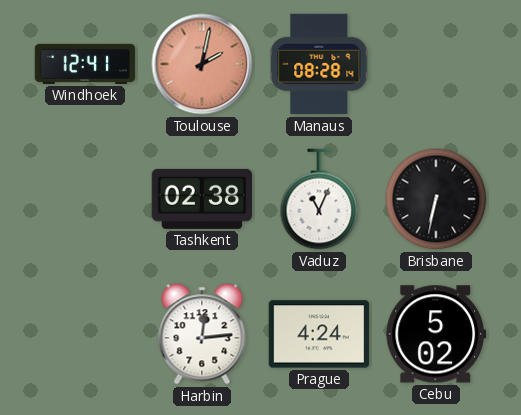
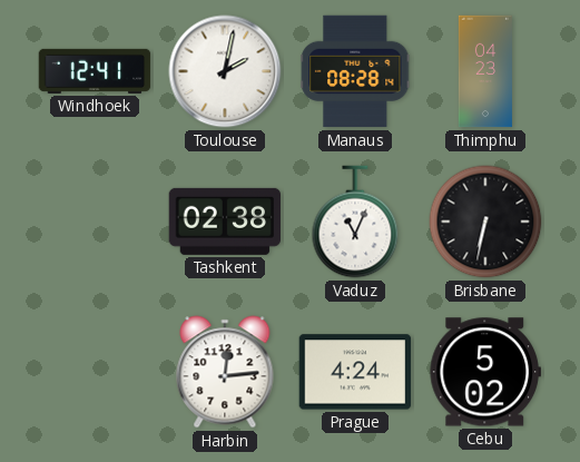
Toulouse dial: salmon -> white
Thimphu: none -> 04:23
